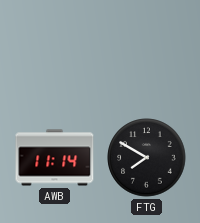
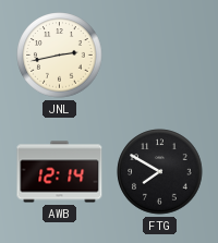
JNL: none -> 2:43
AWB: 11:14 -> 12:14
